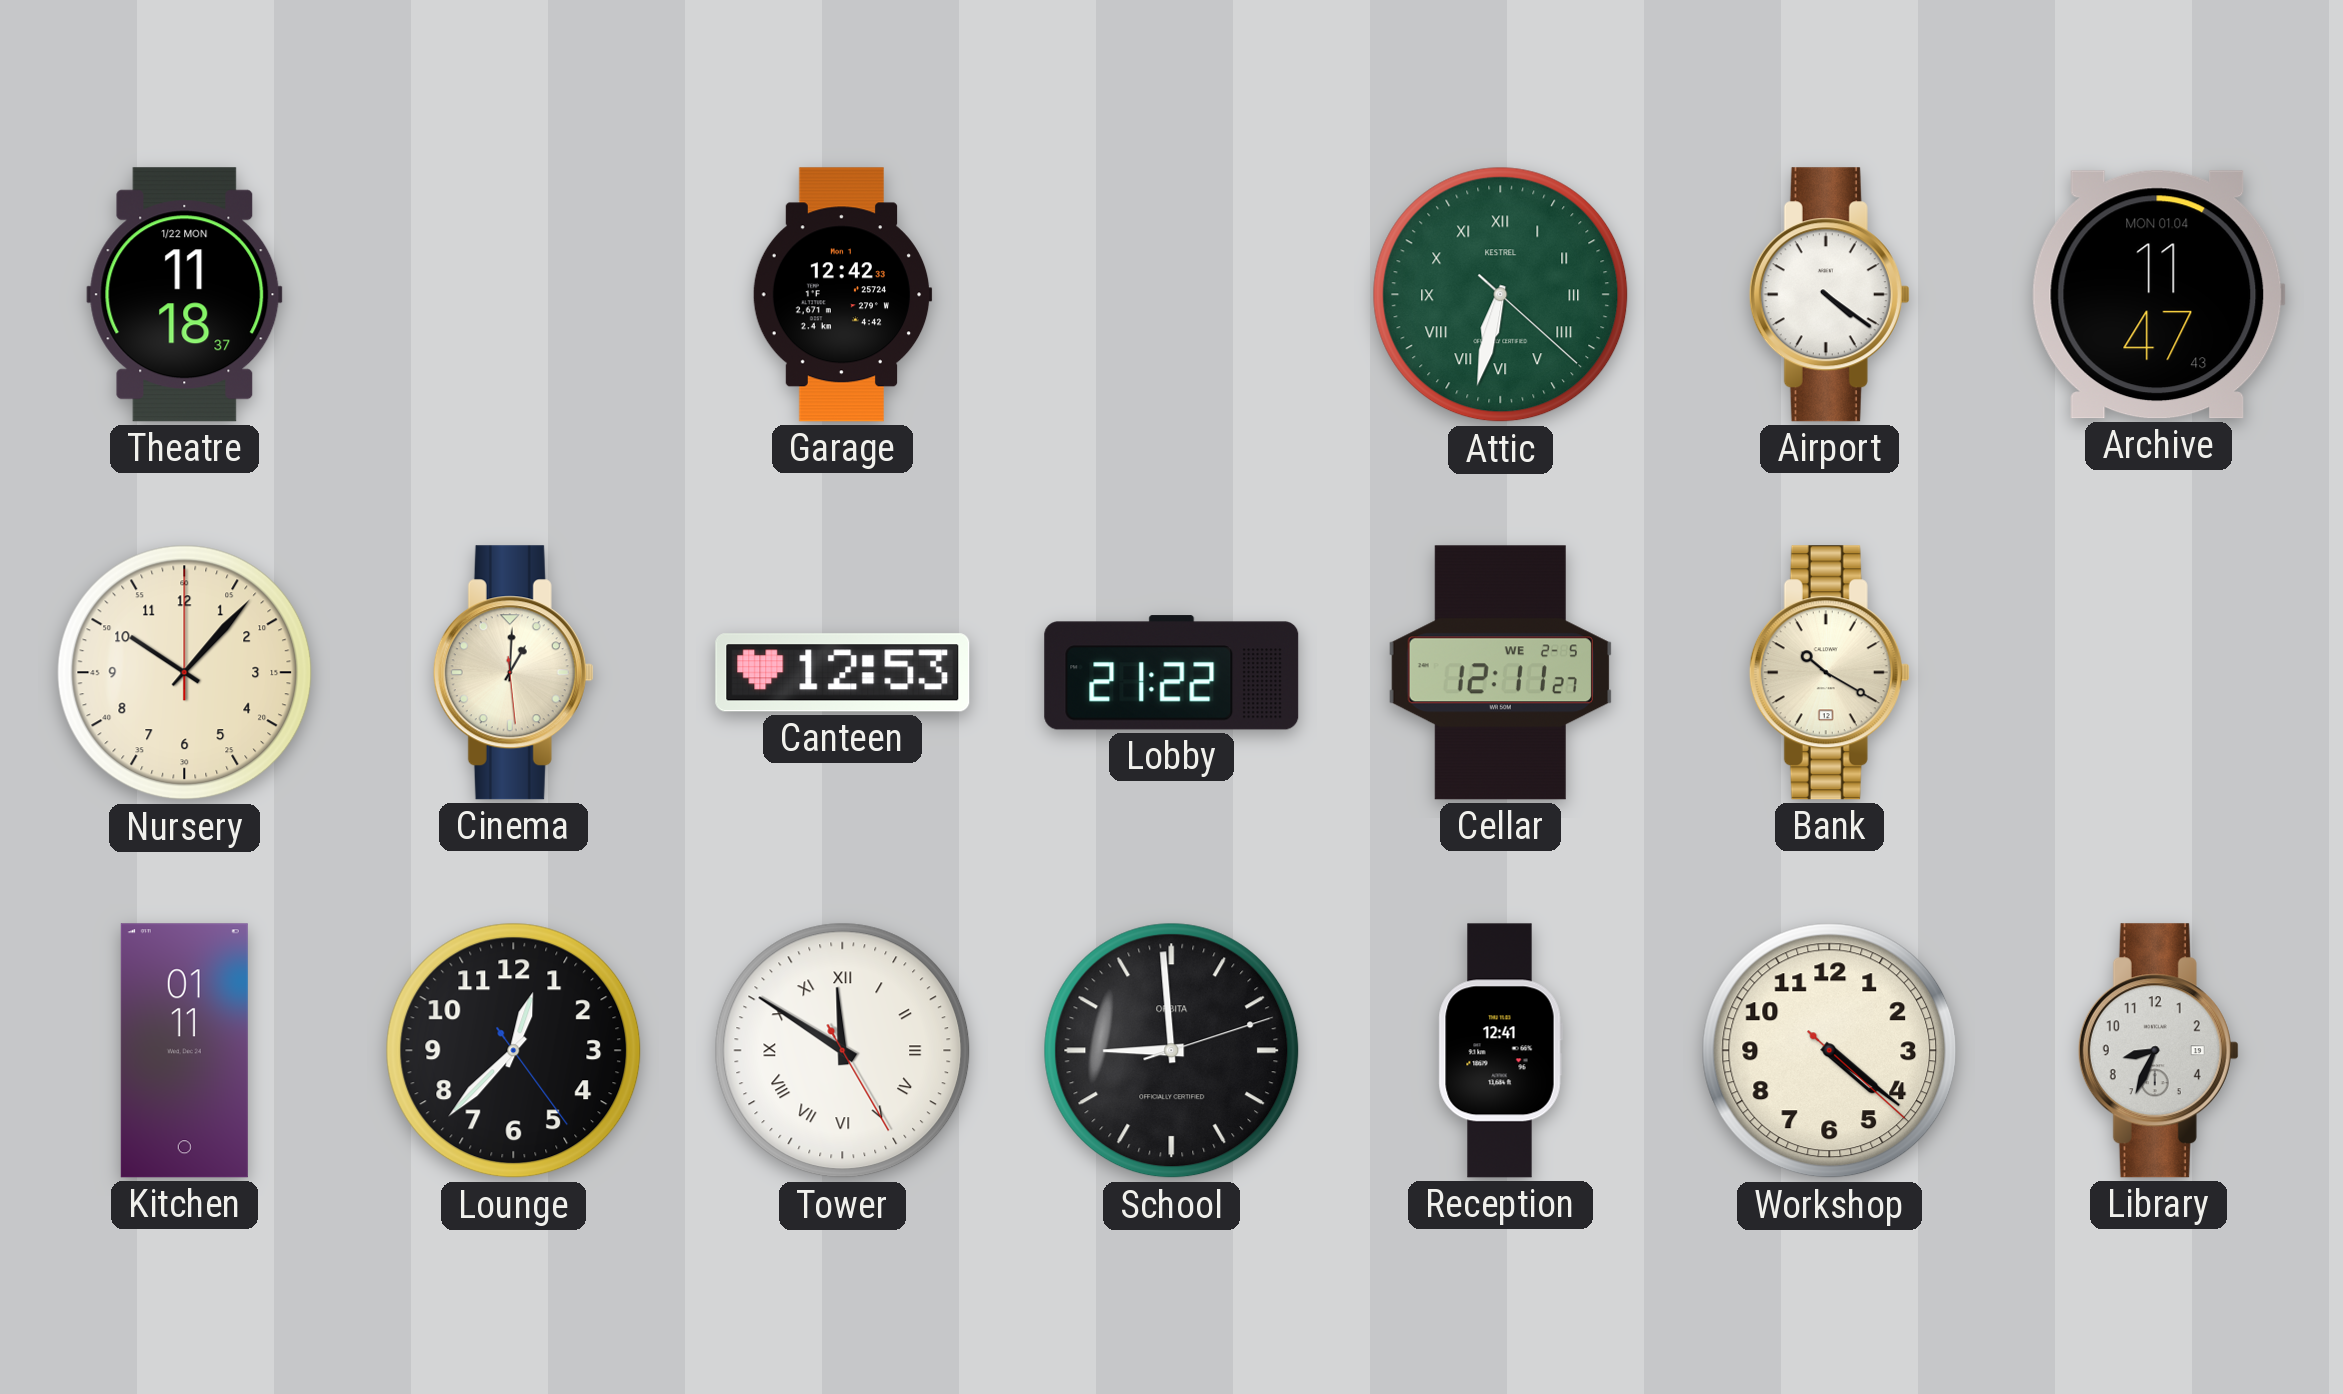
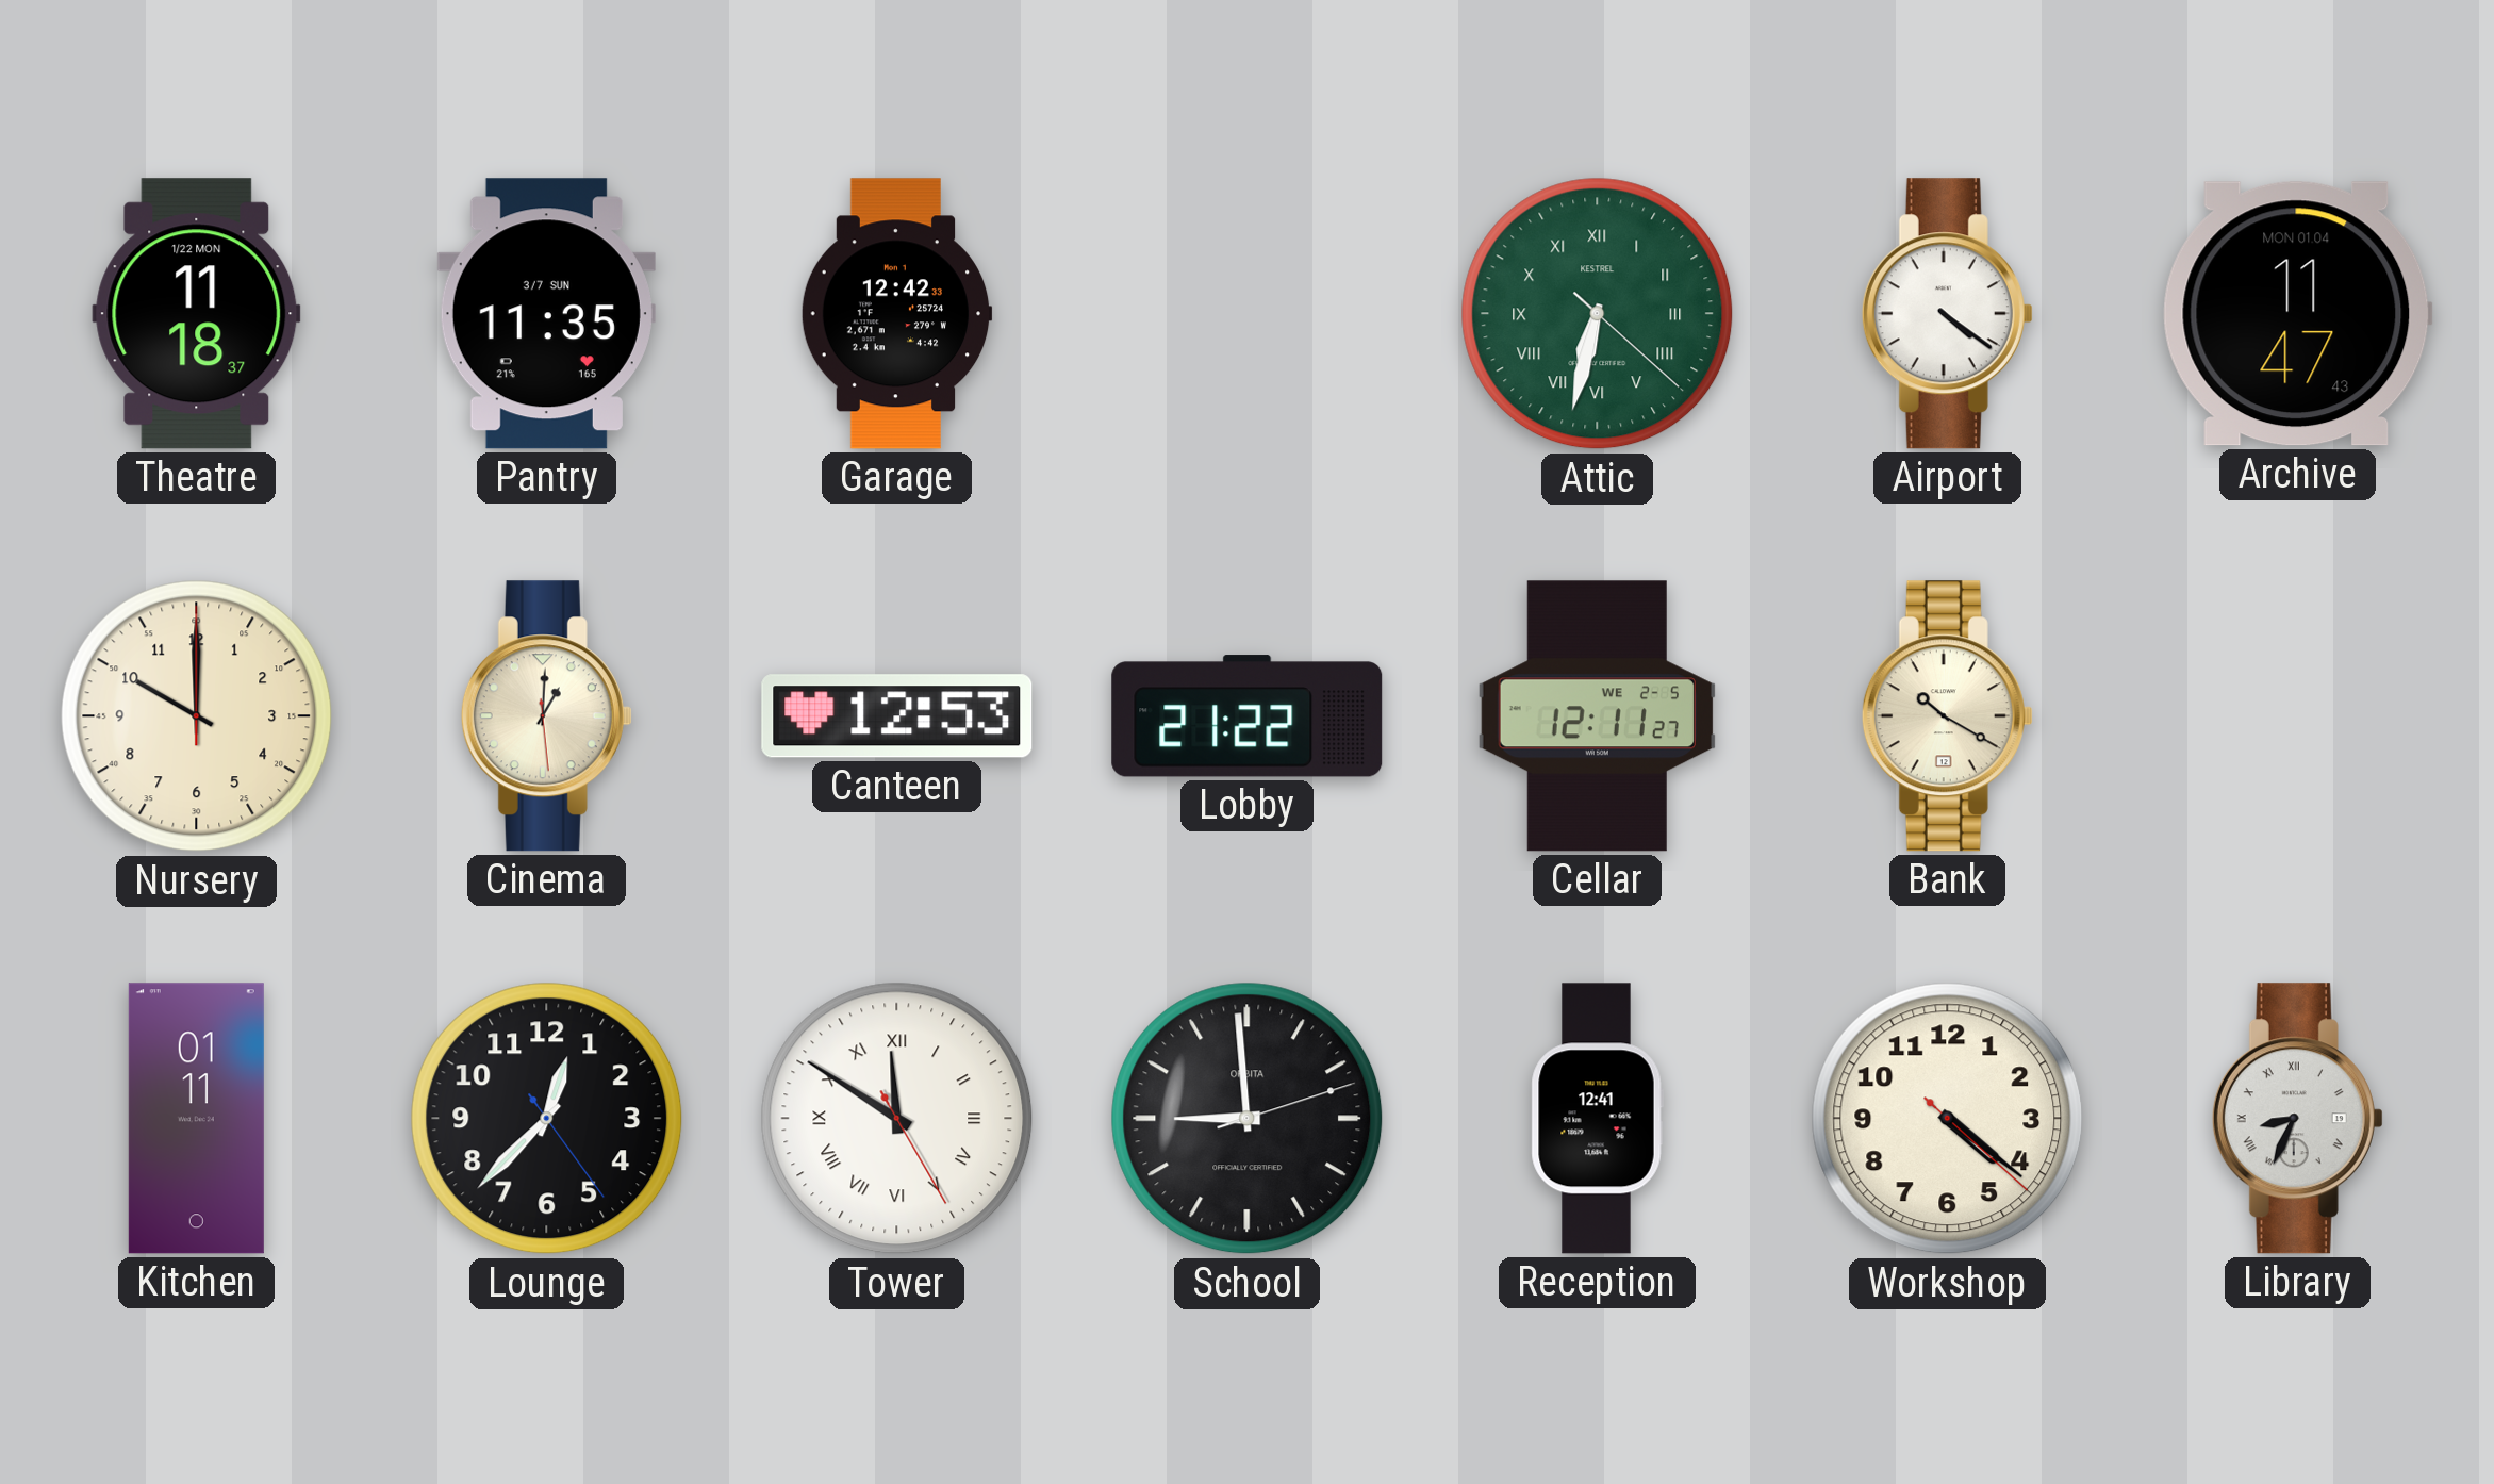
Pantry: none -> 11:35
Nursery: 10:07 -> 10:00
Library numerals: Arabic -> Roman
